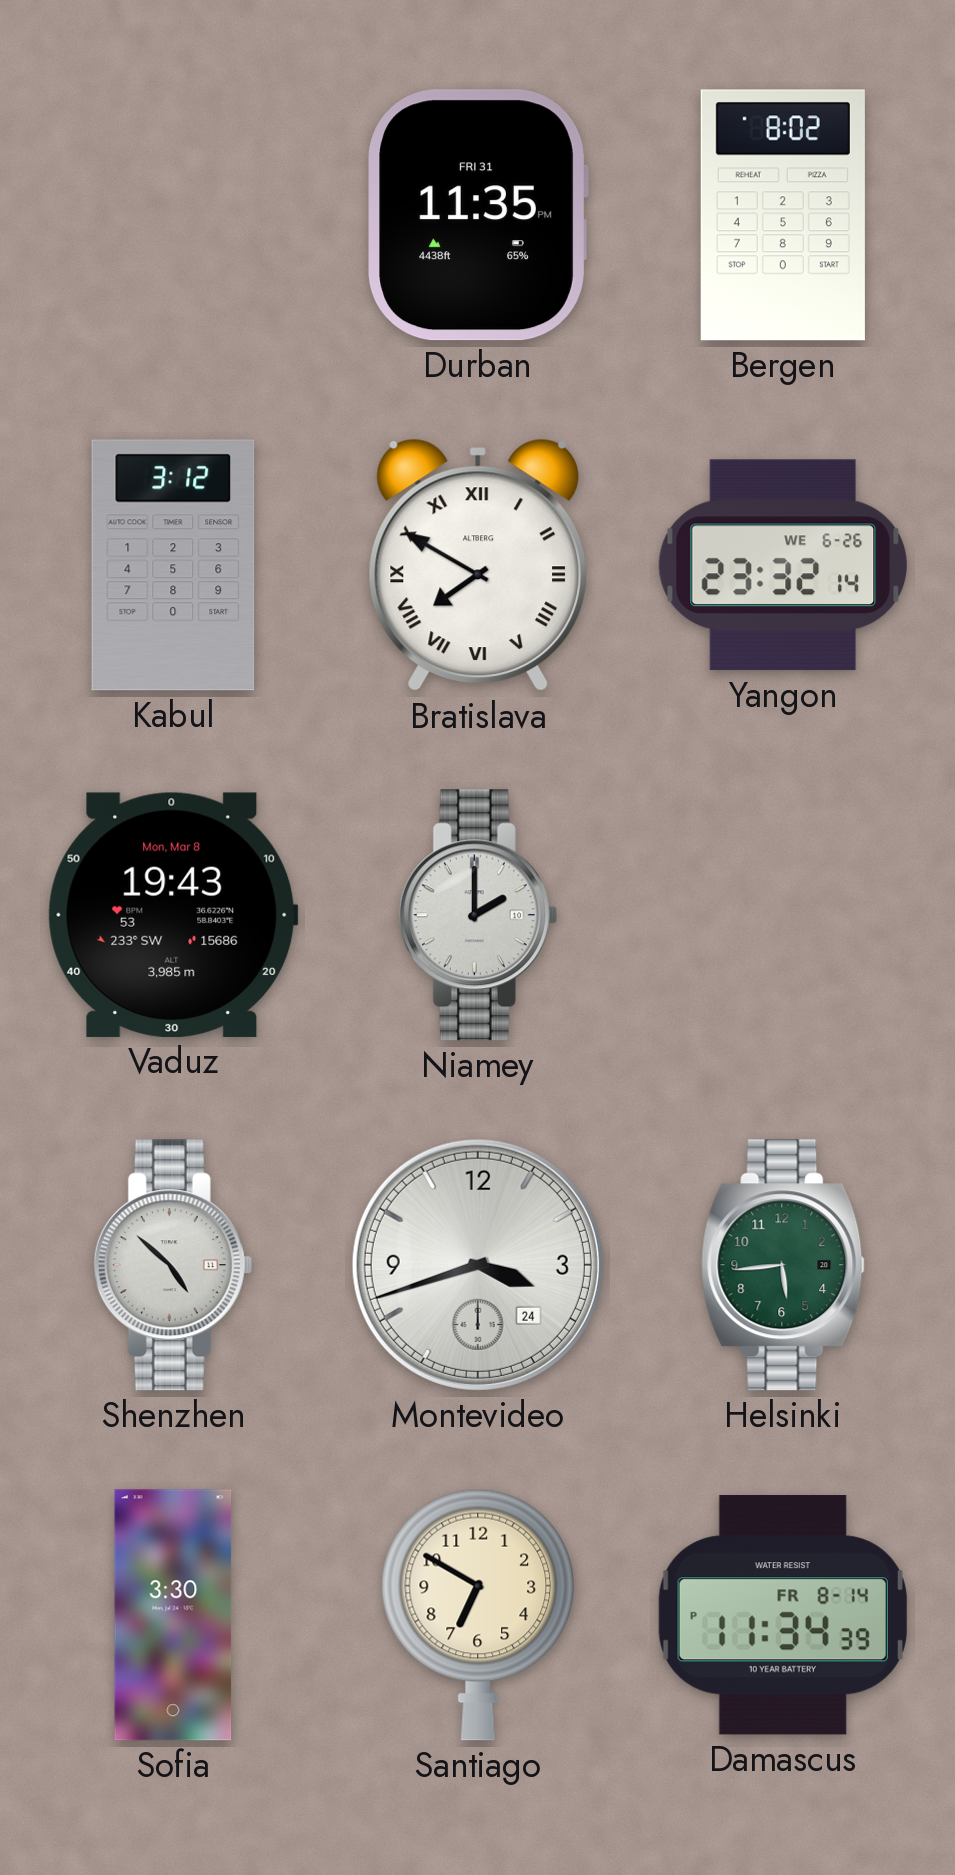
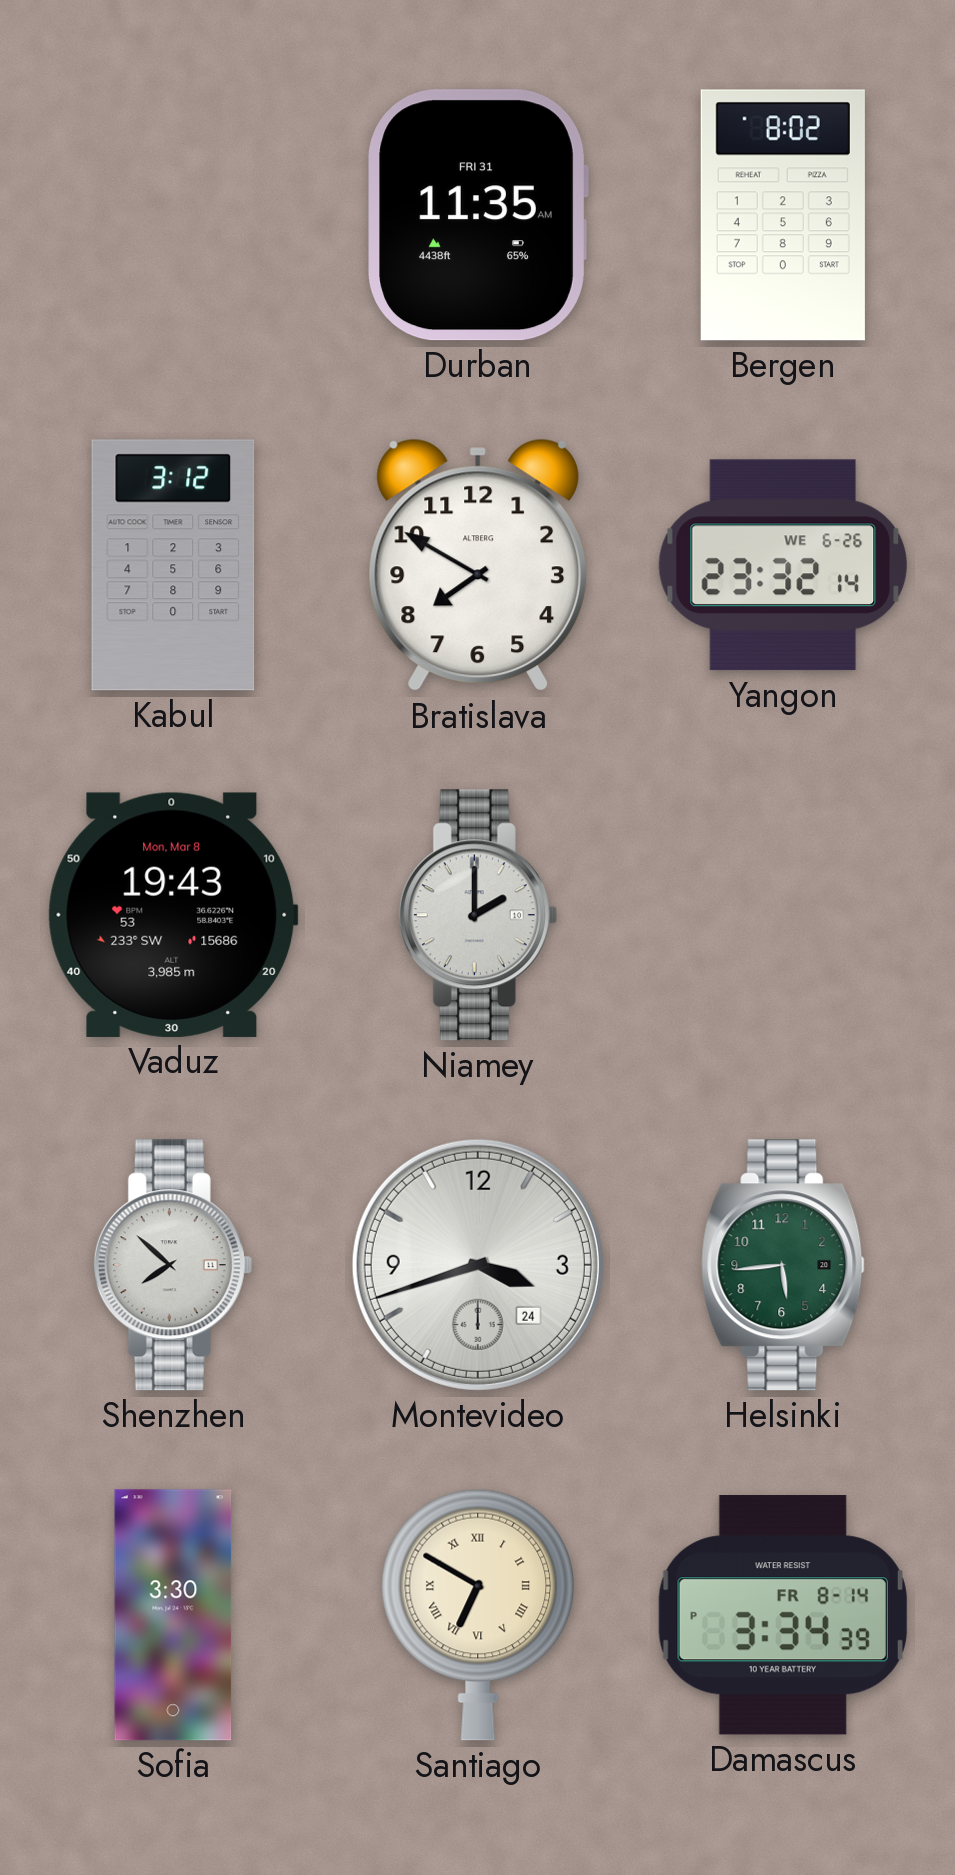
Durban: 11:35 PM -> 11:35 AM
Bratislava numerals: Roman -> Arabic
Shenzhen: 4:52 -> 7:52
Santiago numerals: Arabic -> Roman
Damascus: 11:34 -> 3:34
